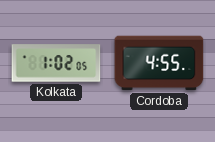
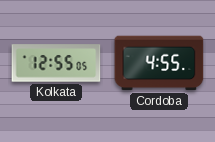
Kolkata: 1:02 -> 12:55
